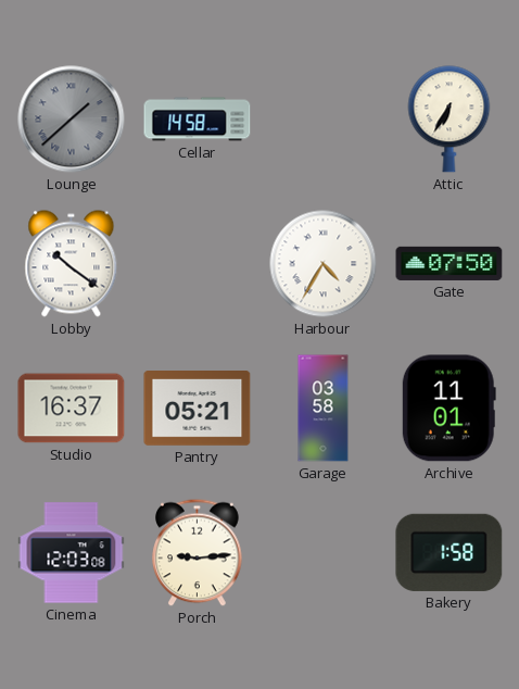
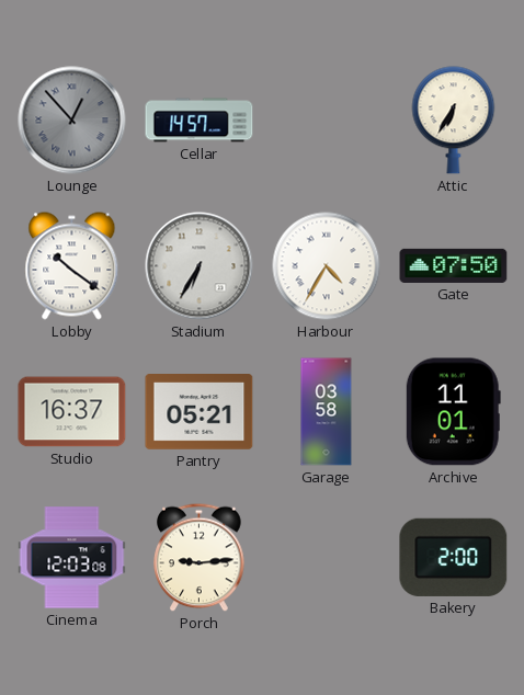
Lounge: 1:38 -> 12:53
Cellar: 14:58 -> 14:57
Stadium: none -> 6:35
Bakery: 1:58 -> 2:00
